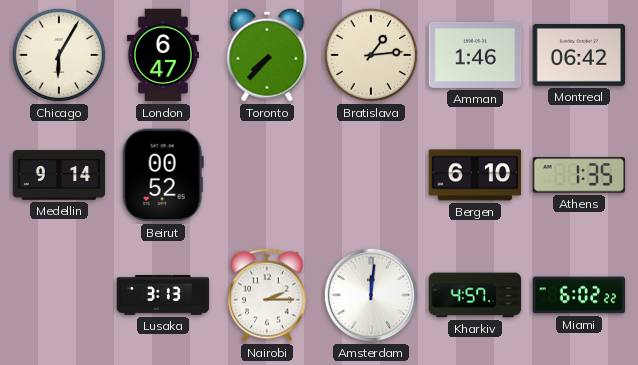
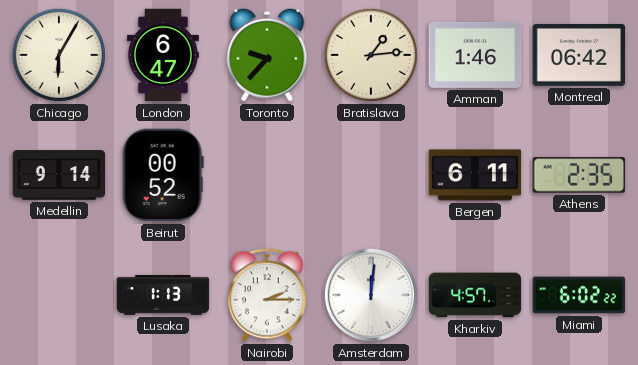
Toronto: 7:37 -> 9:37
Bergen: 6:10 -> 6:11
Athens: 1:35 -> 2:35
Lusaka: 3:13 -> 1:13
